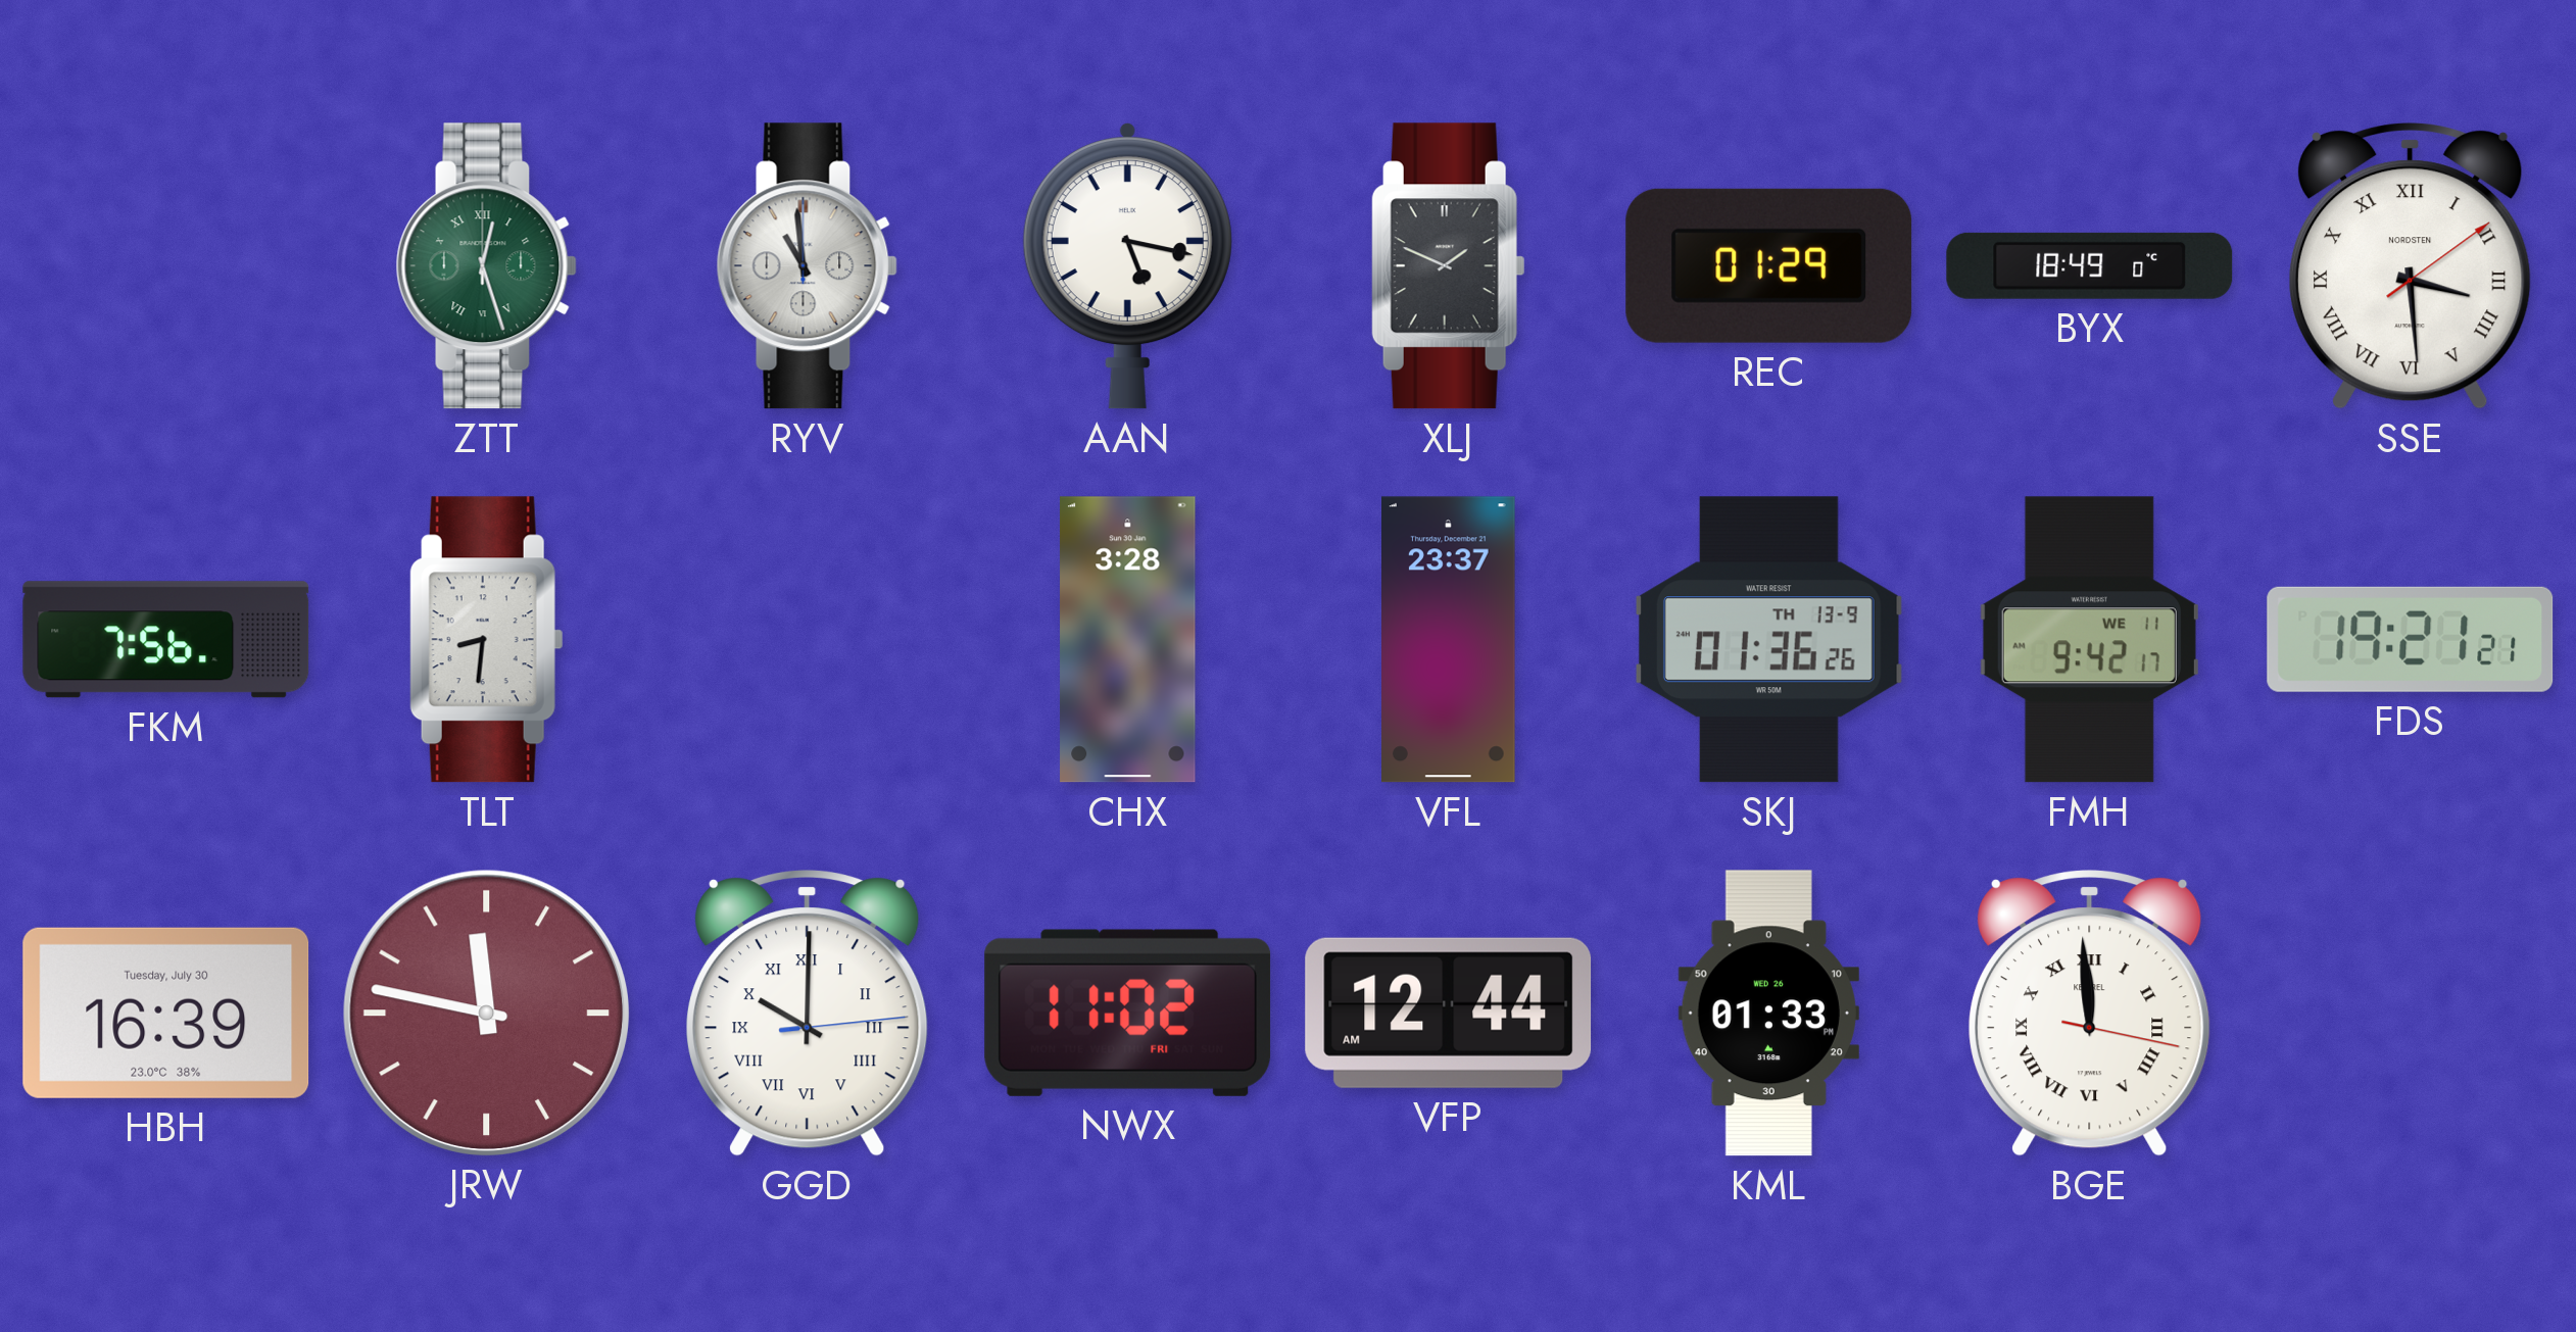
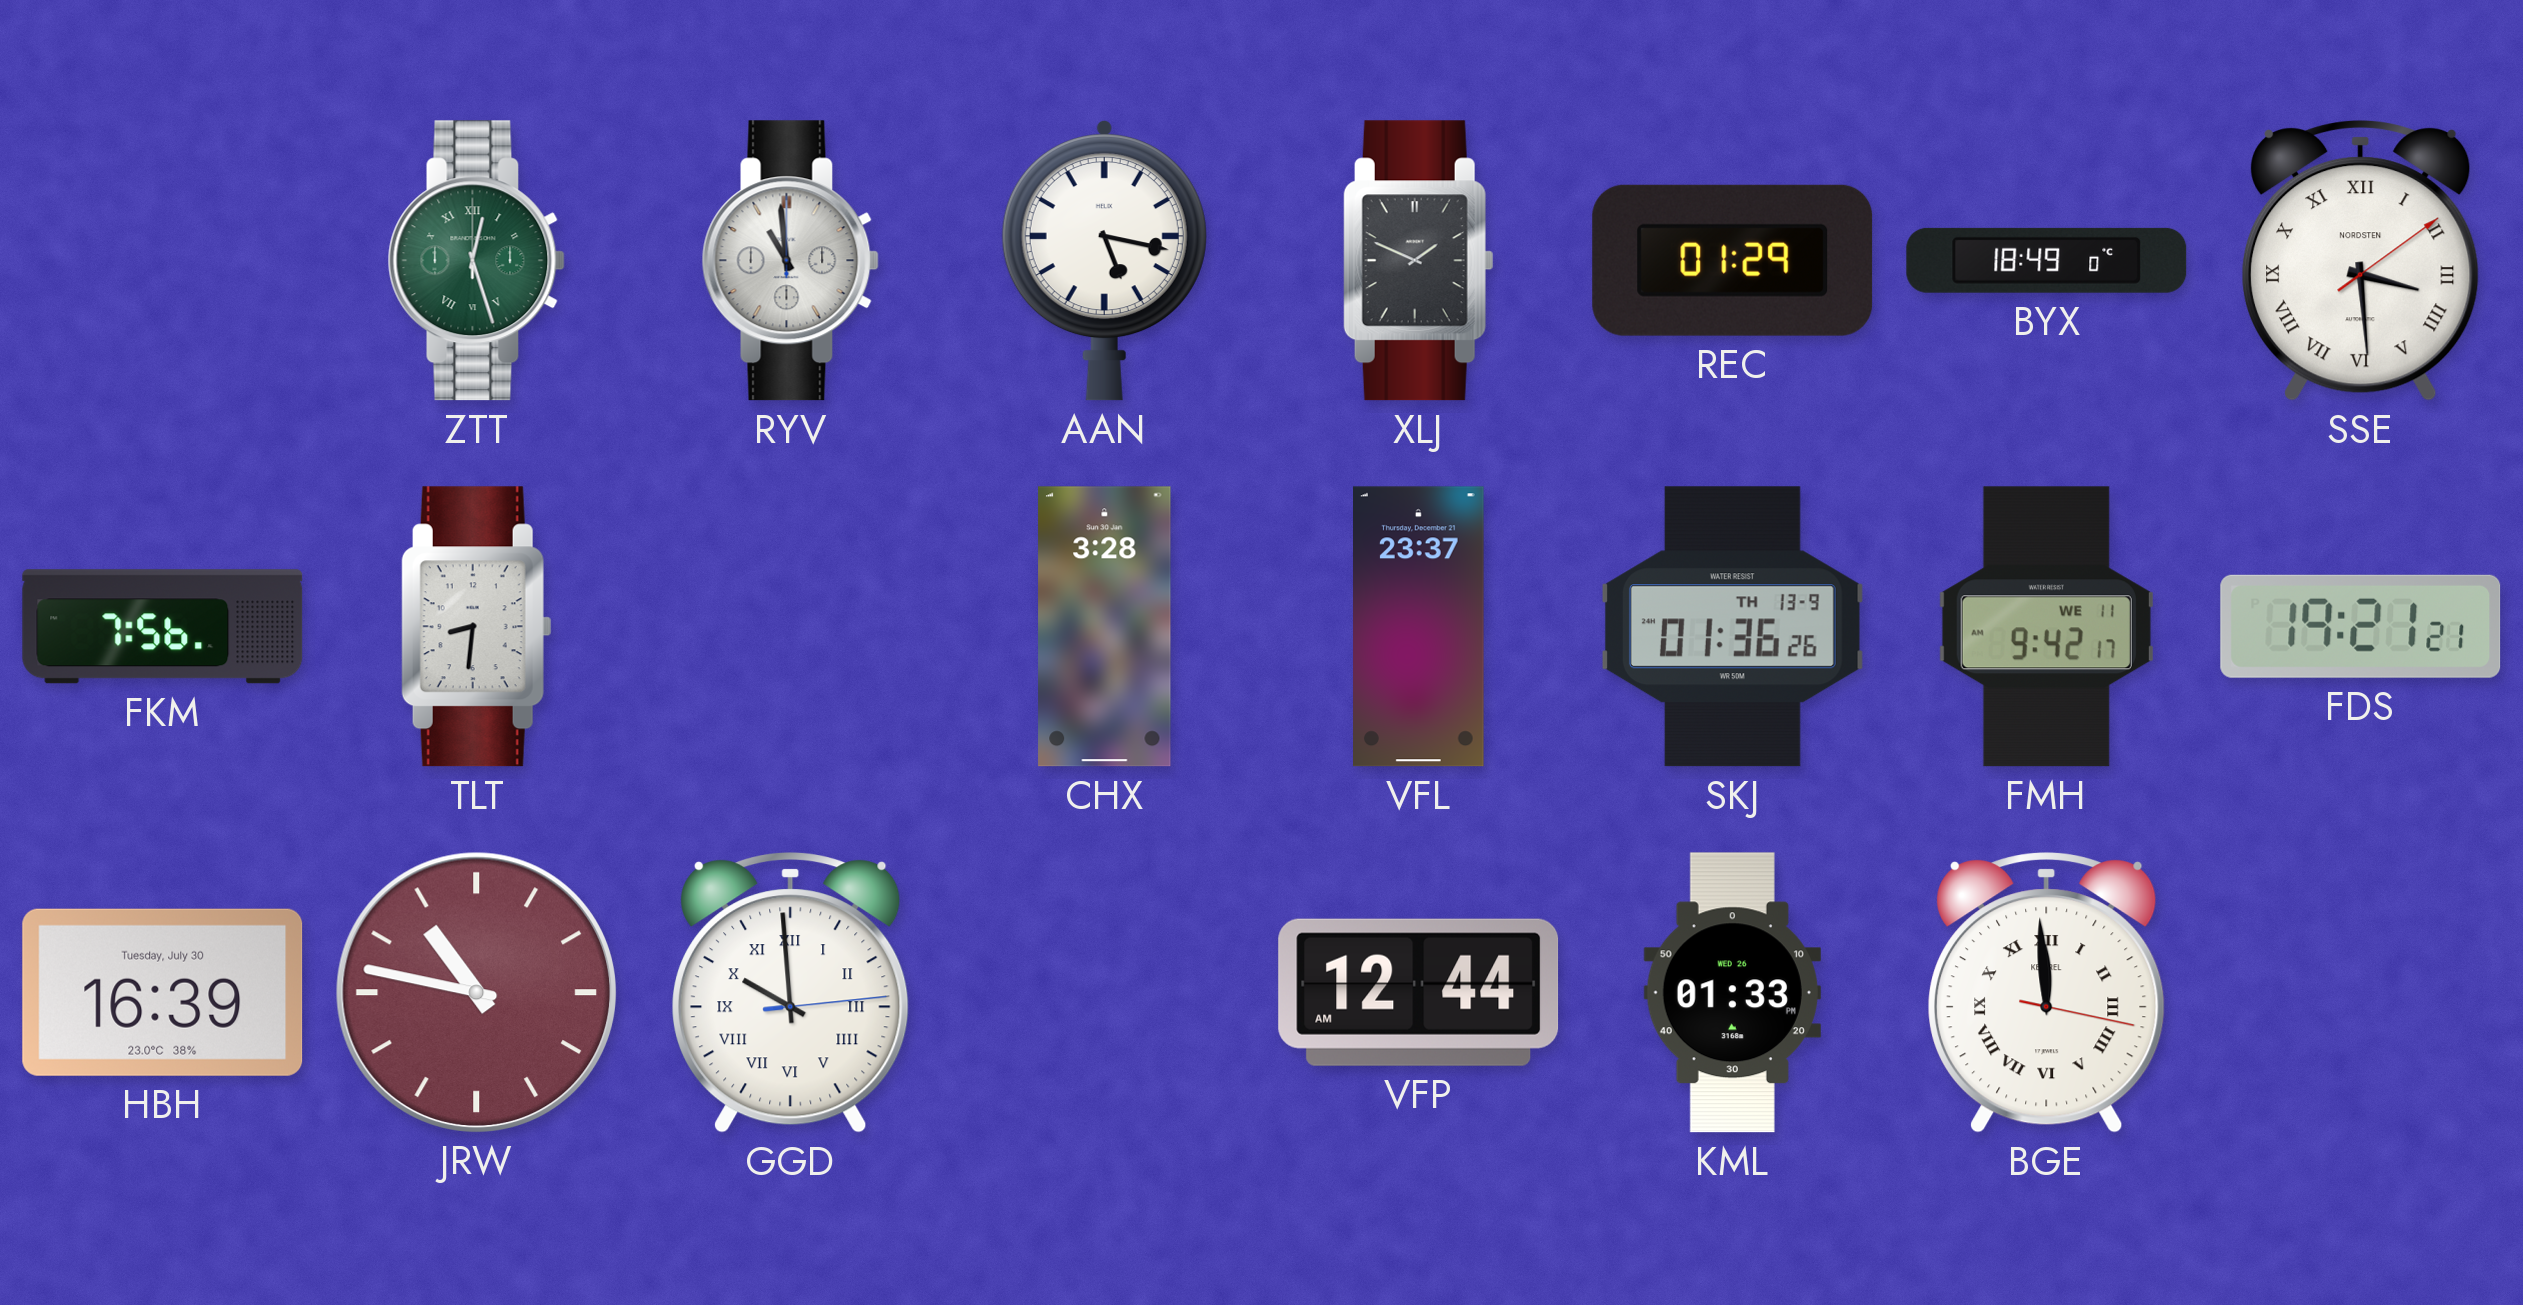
JRW: 11:47 -> 10:47
GGD: 10:00 -> 9:59
NWX: 11:02 -> none
